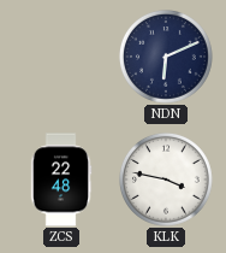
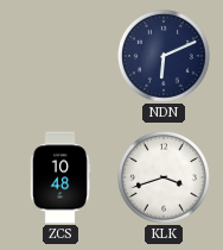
ZCS: 22:48 -> 10:48
KLK: 3:47 -> 3:42
